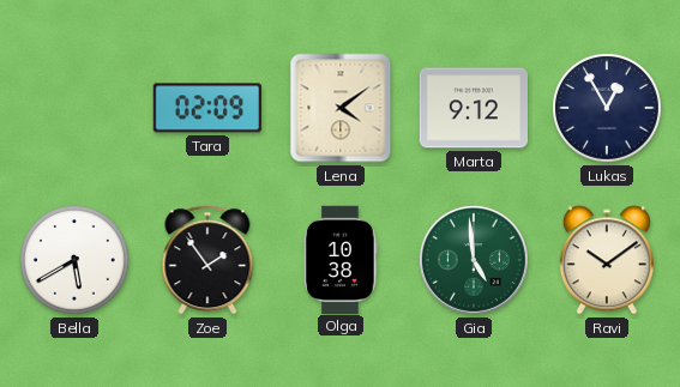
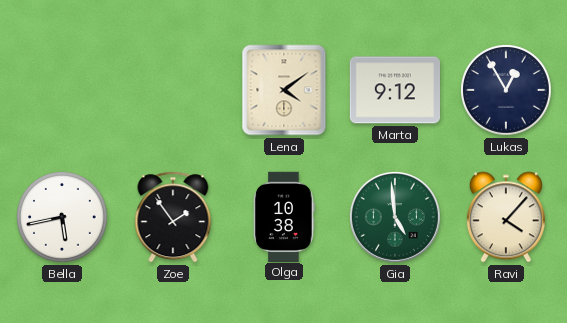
Tara: 02:09 -> none
Bella: 5:40 -> 5:43
Ravi: 10:09 -> 4:07
